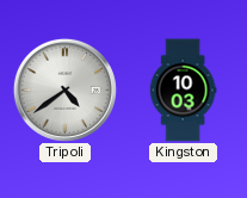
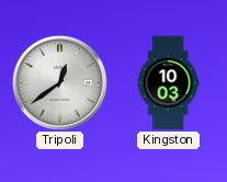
Tripoli: 4:39 -> 12:39
